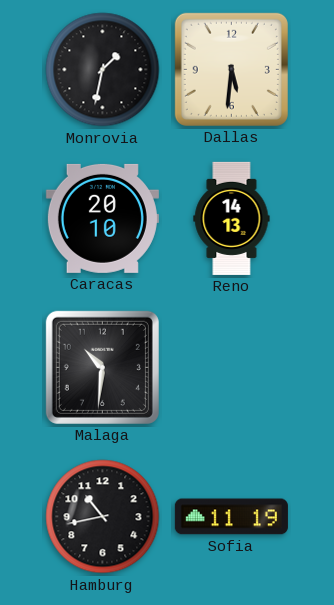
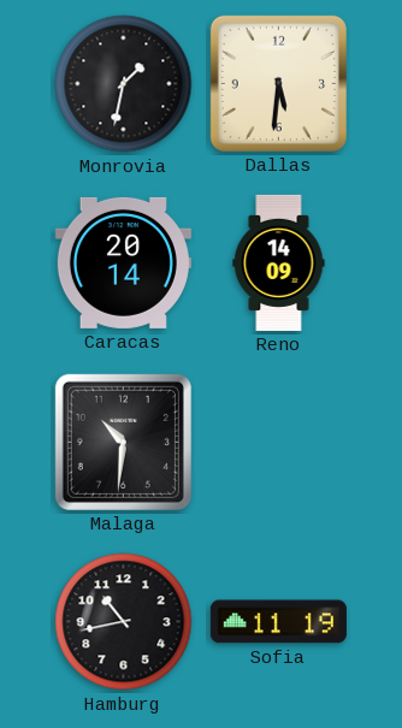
Caracas: 20:10 -> 20:14
Reno: 14:13 -> 14:09
